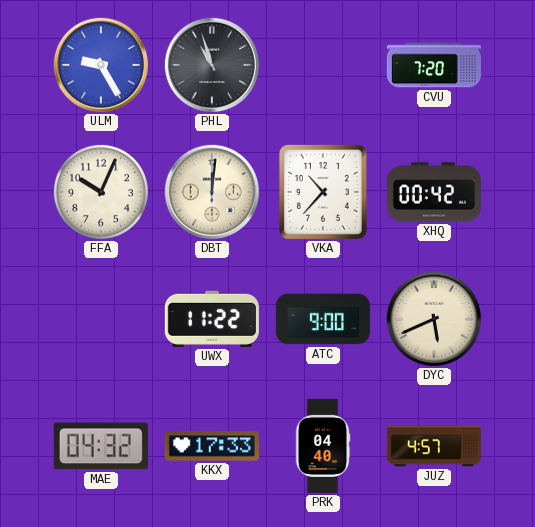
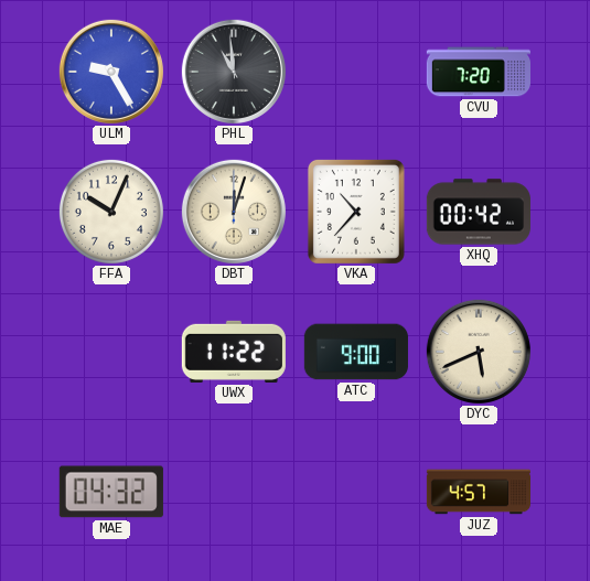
PHL: 10:57 -> 10:59
DBT: 12:01 -> 12:03
KKX: 17:33 -> none
PRK: 04:40 -> none
